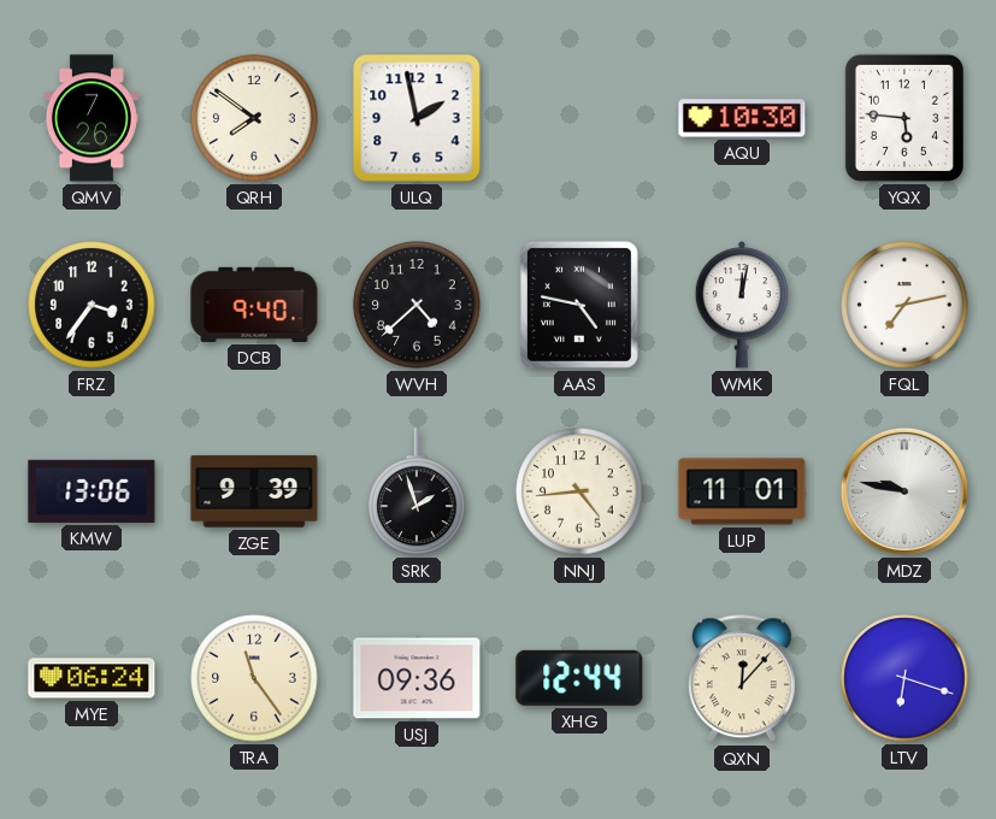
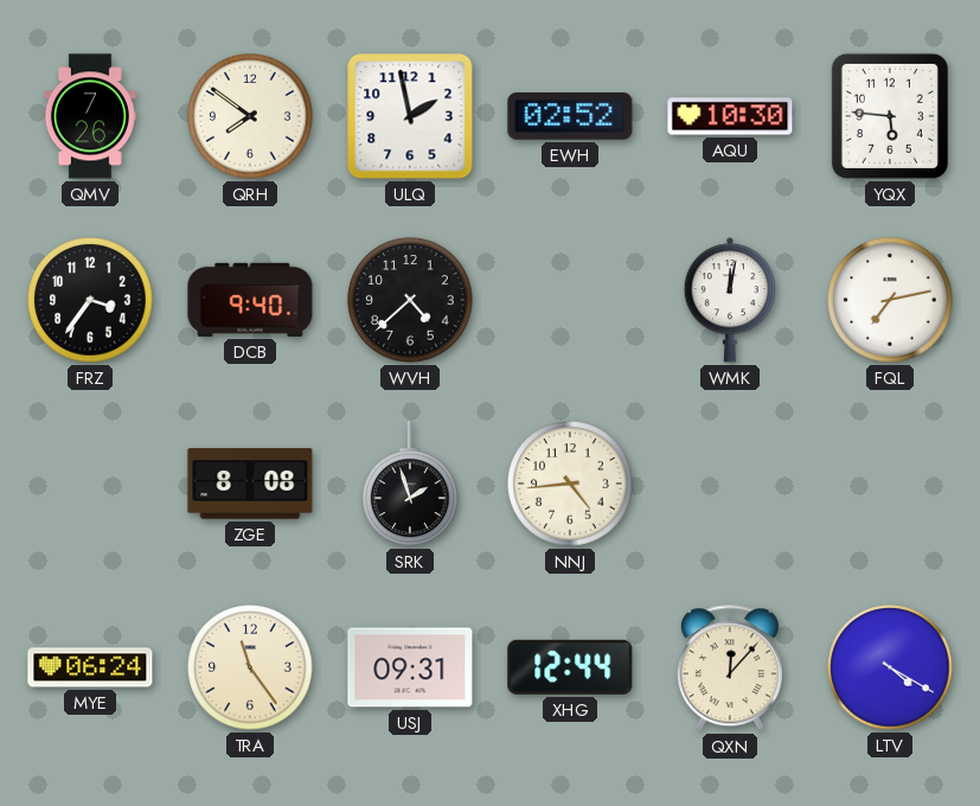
EWH: none -> 02:52
AAS: 4:47 -> none
KMW: 13:06 -> none
ZGE: 9:39 -> 8:08
LUP: 11:01 -> none
MDZ: 9:47 -> none
USJ: 09:36 -> 09:31
LTV: 6:18 -> 4:20
